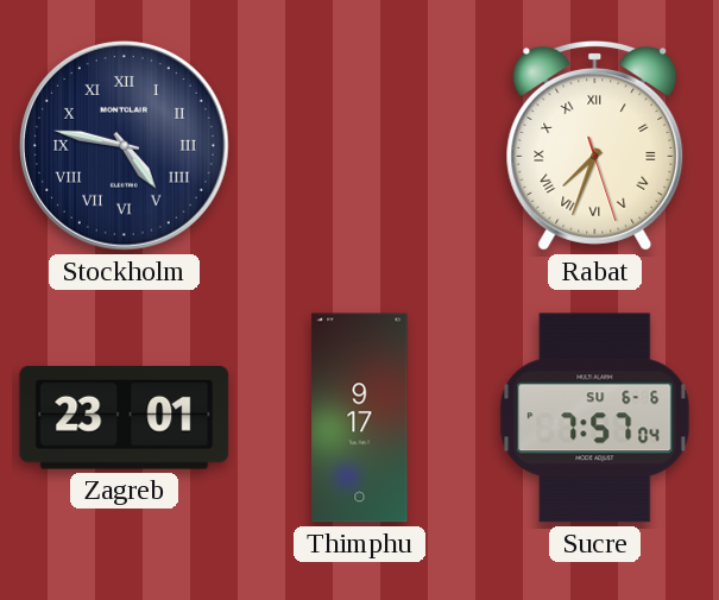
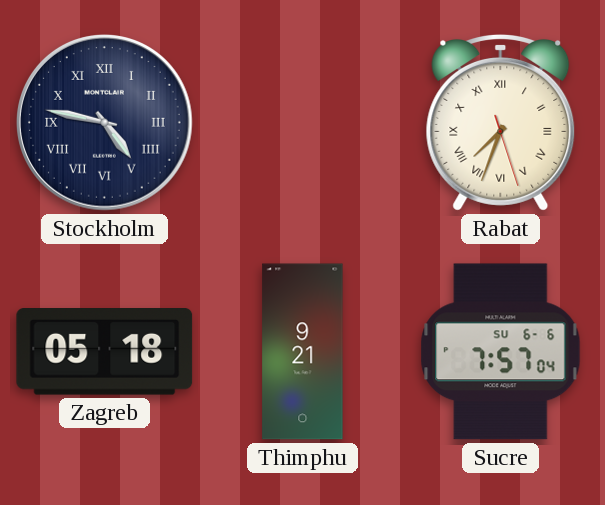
Zagreb: 23:01 -> 05:18
Thimphu: 9:17 -> 9:21
